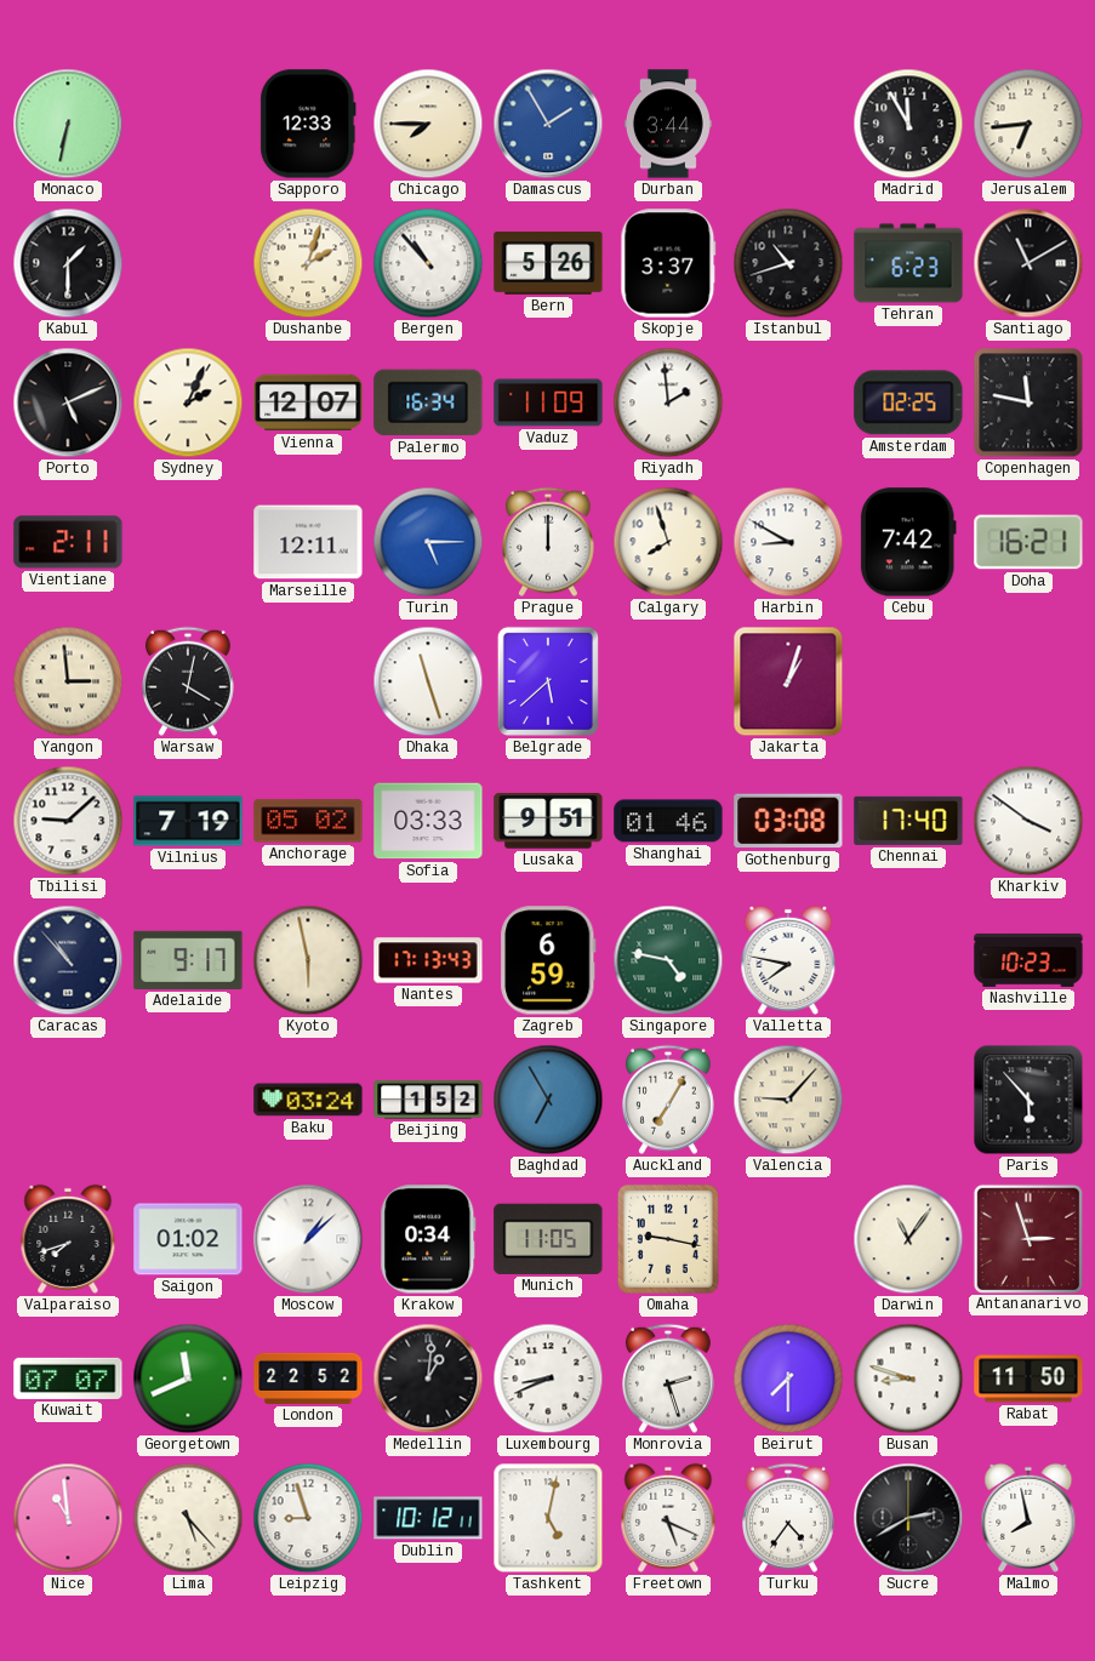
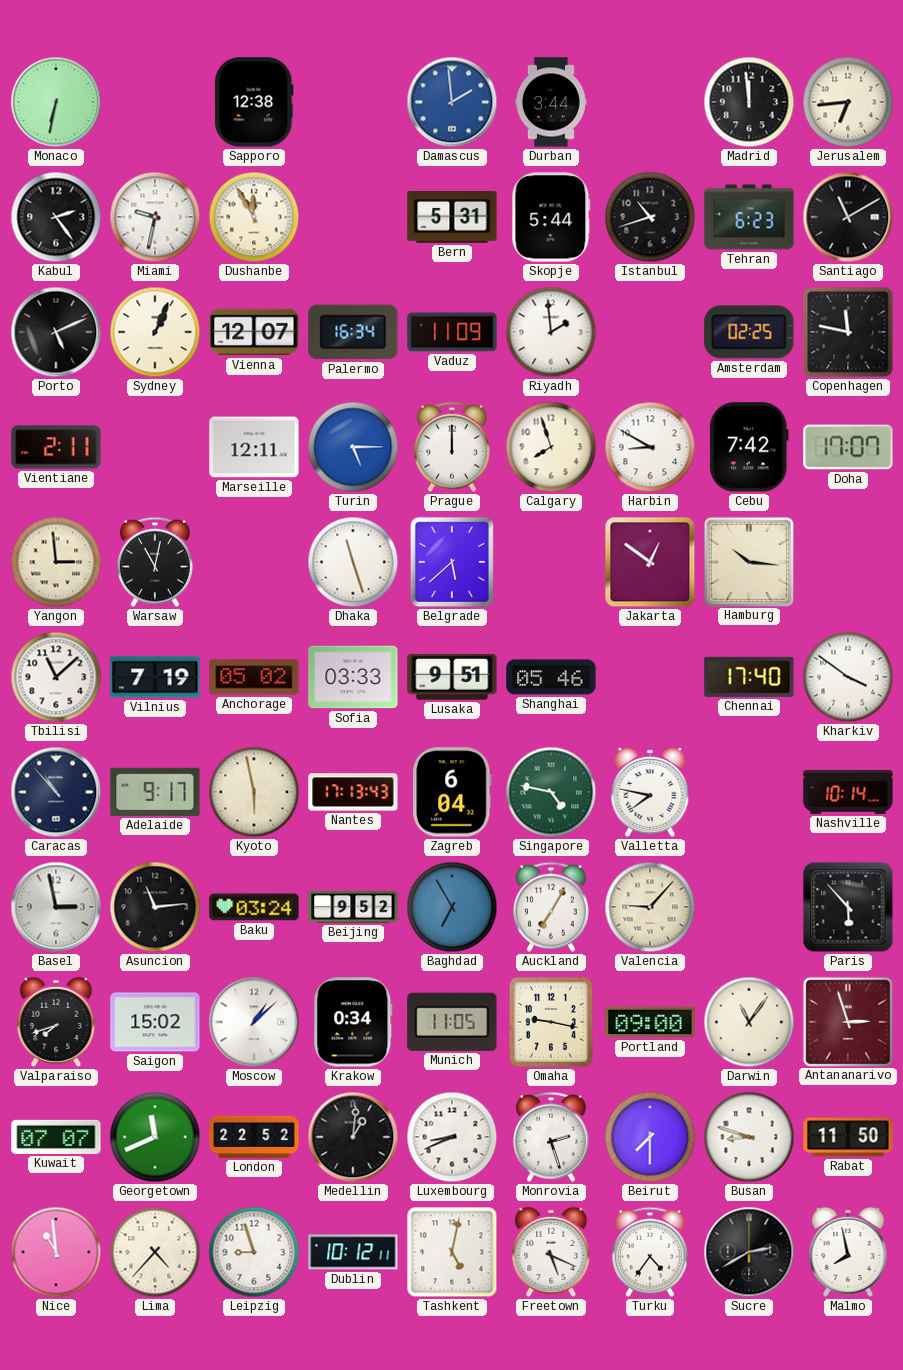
Sapporo: 12:33 -> 12:38
Chicago: 7:45 -> none
Damascus: 1:55 -> 1:59
Madrid: 11:55 -> 11:59
Kabul: 1:30 -> 2:24
Miami: none -> 9:32
Dushanbe: 2:03 -> 11:55
Bergen: 10:53 -> none
Bern: 5:26 -> 5:31
Skopje: 3:37 -> 5:44
Sydney: 2:04 -> 1:04
Doha: 16:21 -> 17:07
Warsaw: 4:02 -> 11:02
Jakarta: 1:03 -> 12:51
Hamburg: none -> 10:16
Tbilisi: 9:08 -> 11:08
Shanghai: 01:46 -> 05:46
Gothenburg: 03:08 -> none
Zagreb: 6:59 -> 6:04
Nashville: 10:23 -> 10:14
Basel: none -> 2:58
Asuncion: none -> 11:14
Beijing: 1:52 -> 9:52
Saigon: 01:02 -> 15:02
Portland: none -> 09:00
Lima: 5:23 -> 4:37
